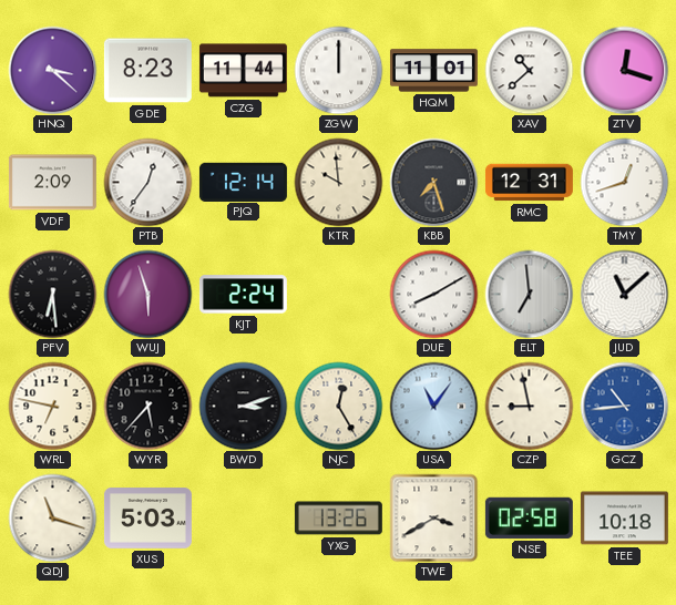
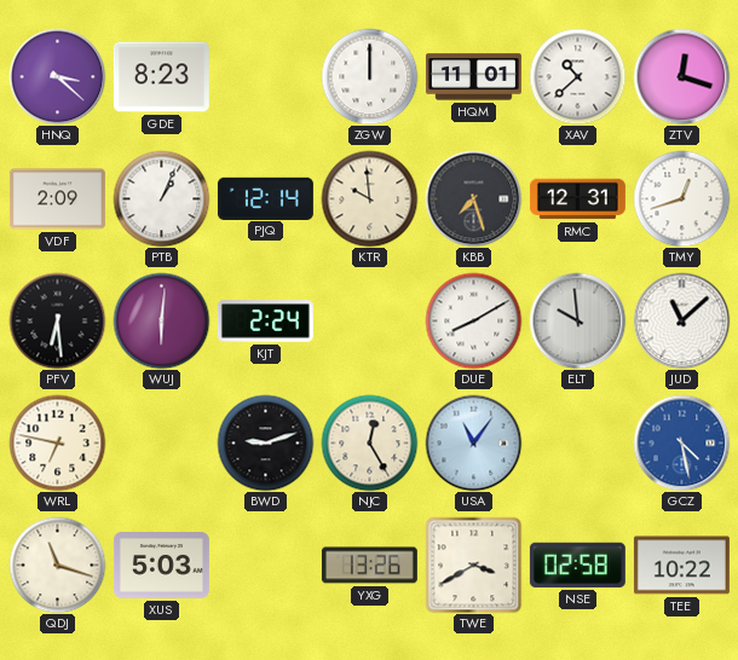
CZG: 11:44 -> none
PTB: 12:36 -> 1:04
WUJ: 5:57 -> 6:01
ELT: 6:59 -> 9:59
WYR: 5:37 -> none
BWD: 3:12 -> 9:12
CZP: 8:58 -> none
GCZ: 10:44 -> 4:28
TEE: 10:18 -> 10:22
